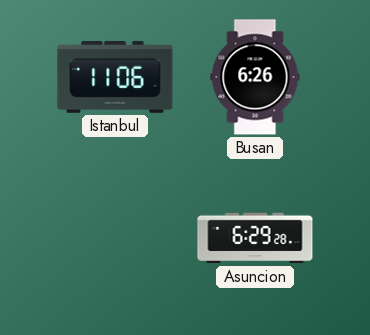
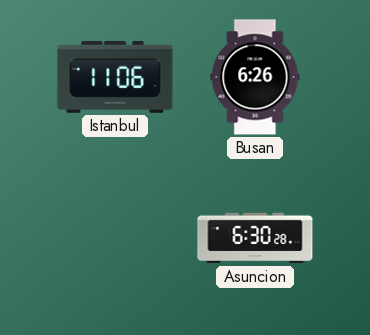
Asuncion: 6:29 -> 6:30
